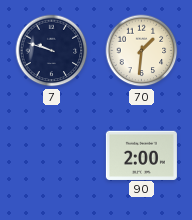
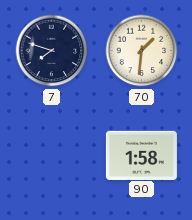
7: 9:48 -> 7:48
90: 2:00 -> 1:58
